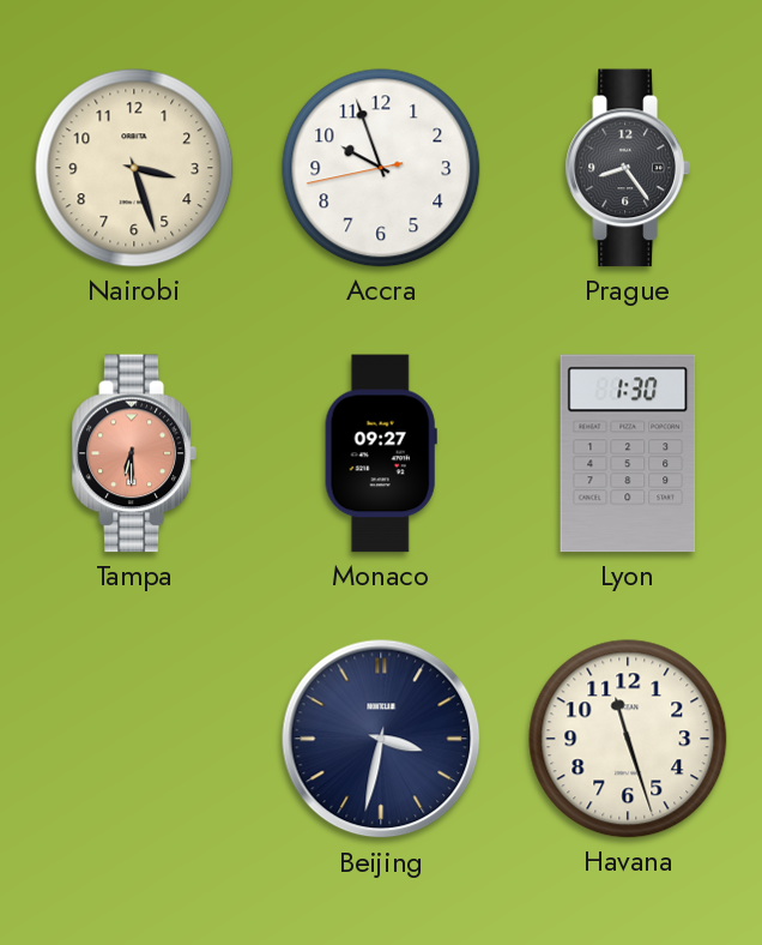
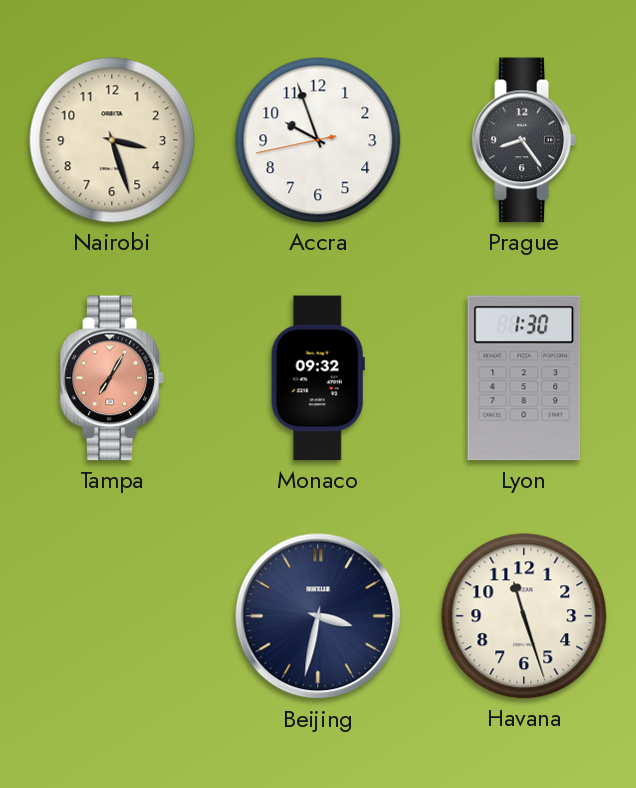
Tampa: 6:30 -> 7:05
Monaco: 09:27 -> 09:32
